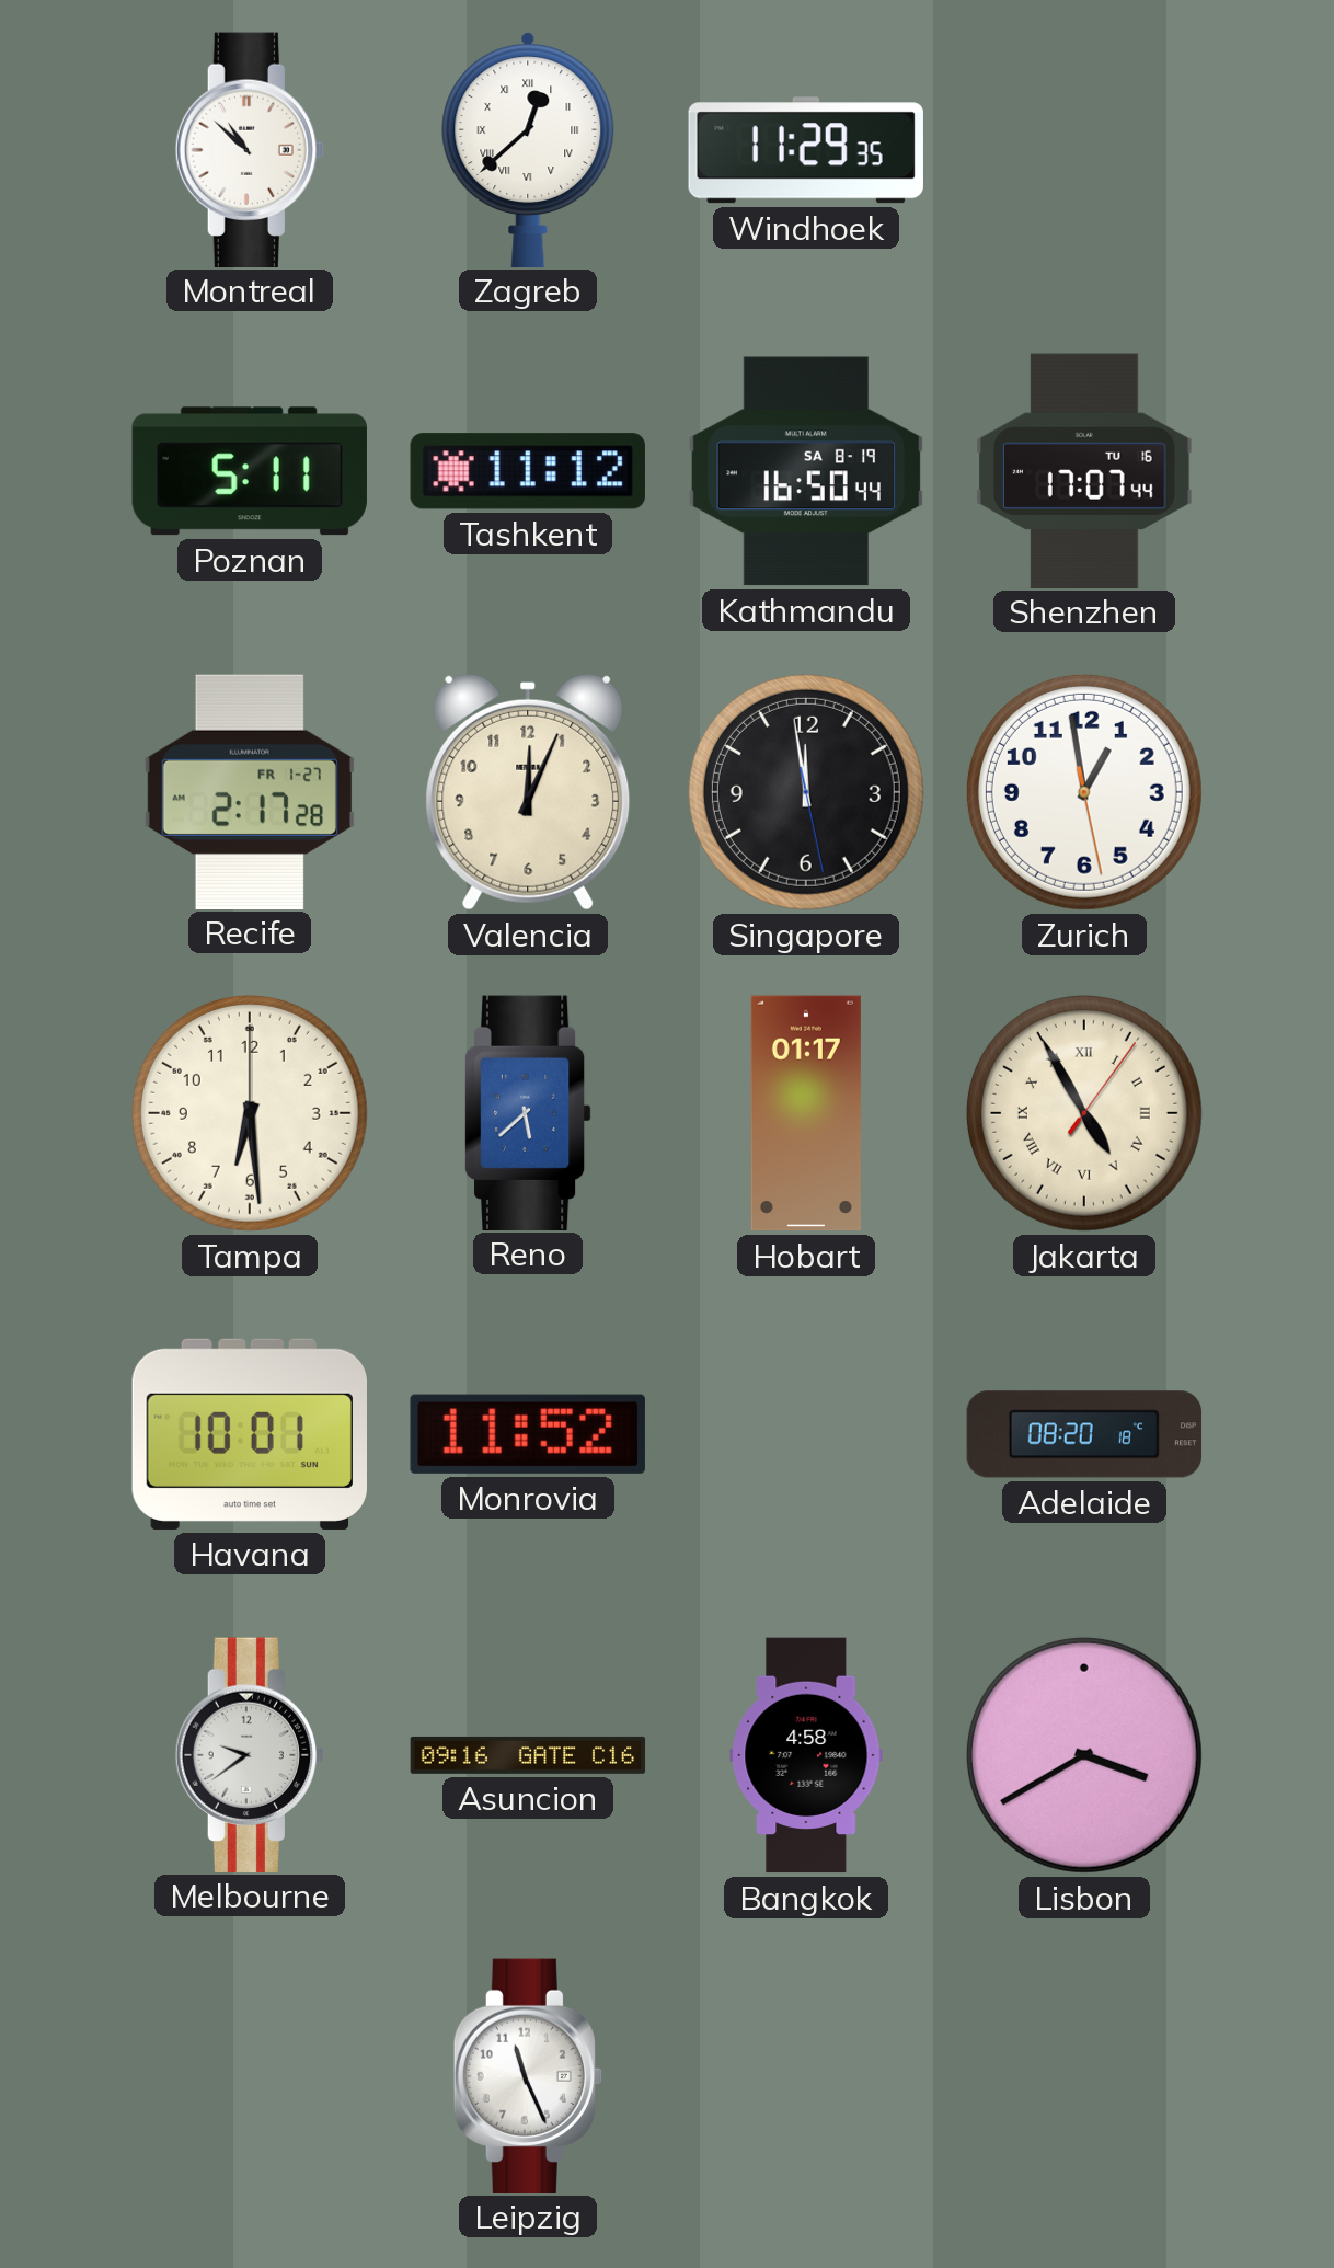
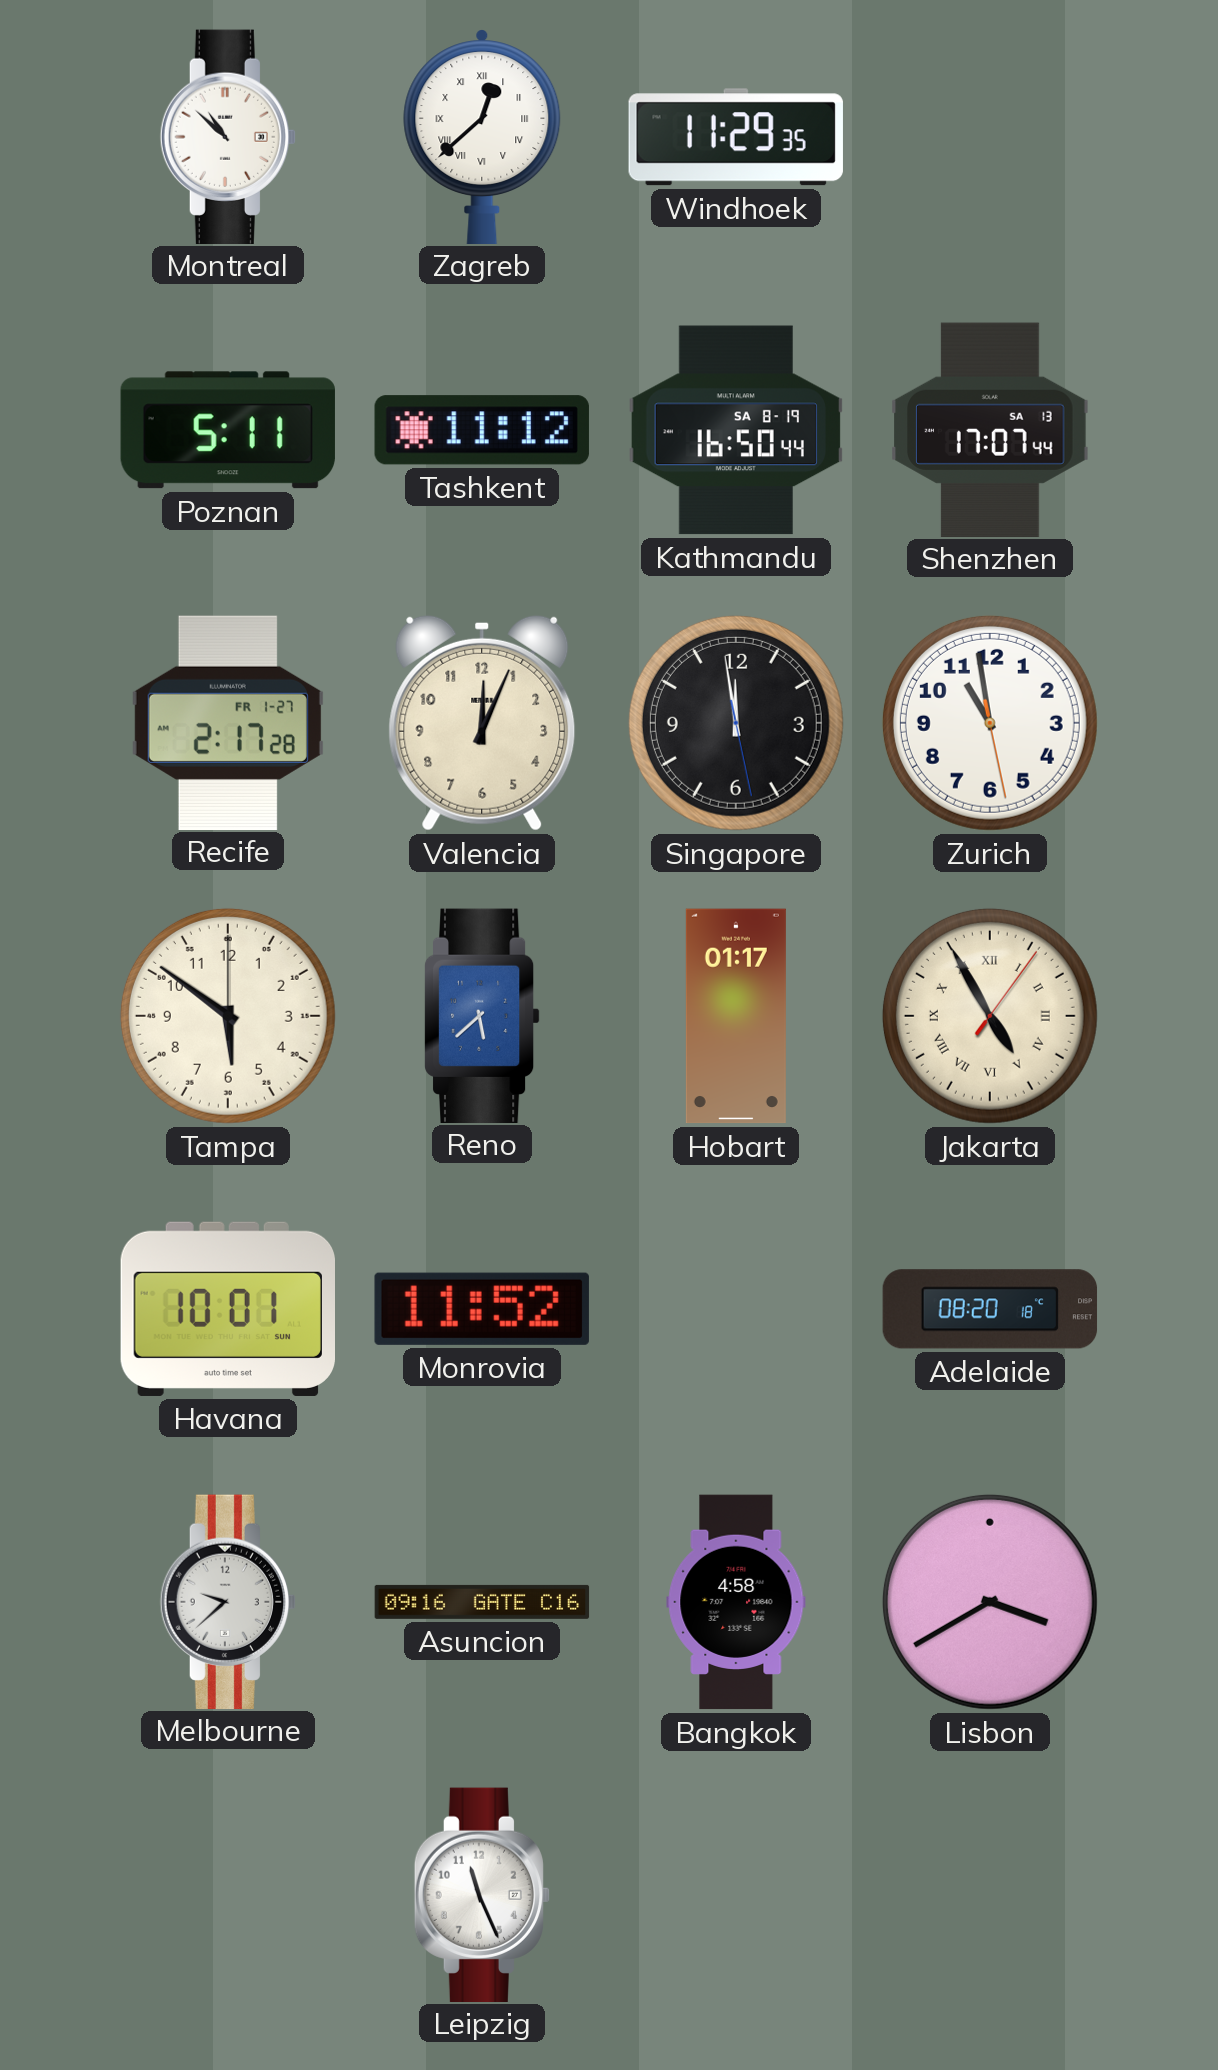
Shenzhen date: TU 16 -> SA 13
Zurich: 12:58 -> 10:58
Tampa: 6:29 -> 5:51
Melbourne: 9:39 -> 9:38
